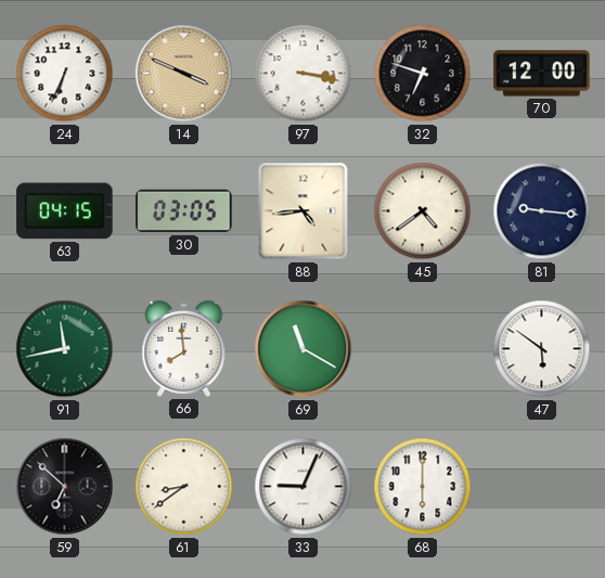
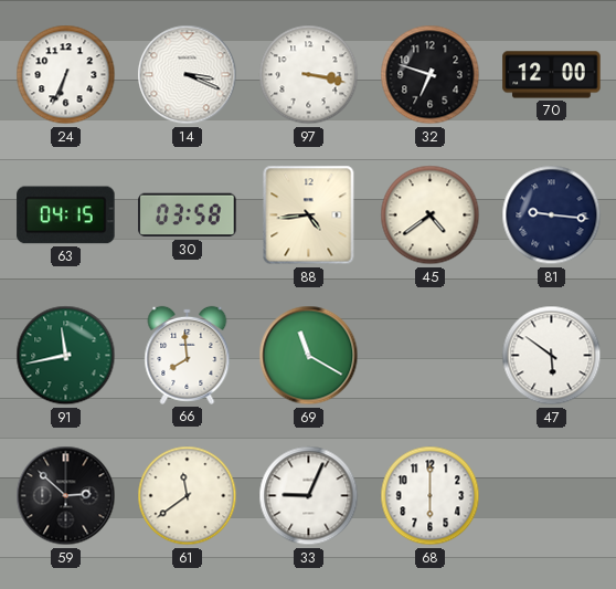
14: 3:49 -> 3:19
14 dial: champagne -> white
30: 03:05 -> 03:58
59: 6:52 -> 2:52
61: 8:39 -> 11:39
